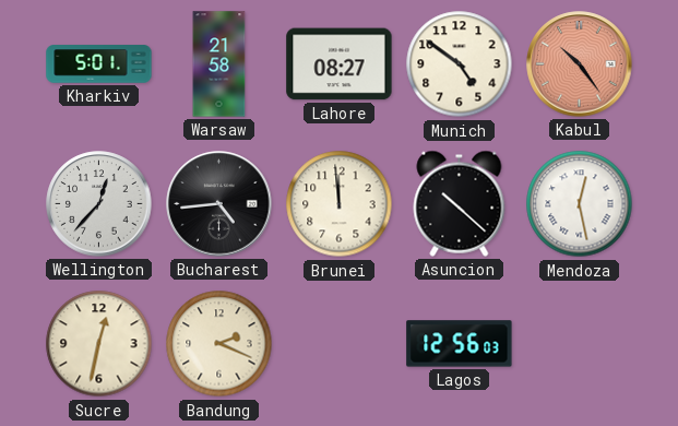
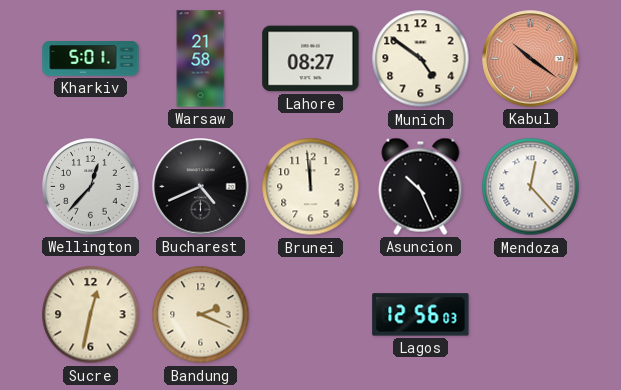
Kabul: 10:24 -> 10:21
Bucharest: 4:44 -> 4:41
Asuncion: 10:22 -> 10:26
Mendoza: 12:28 -> 12:23
